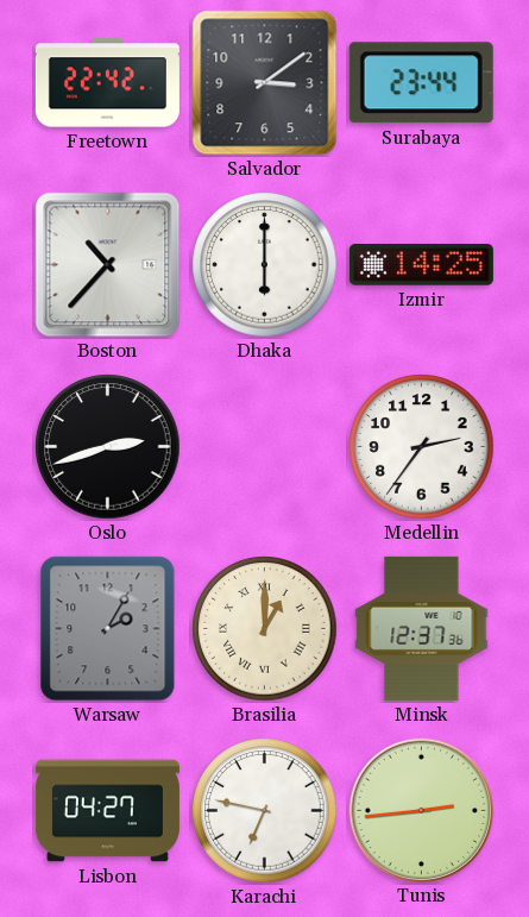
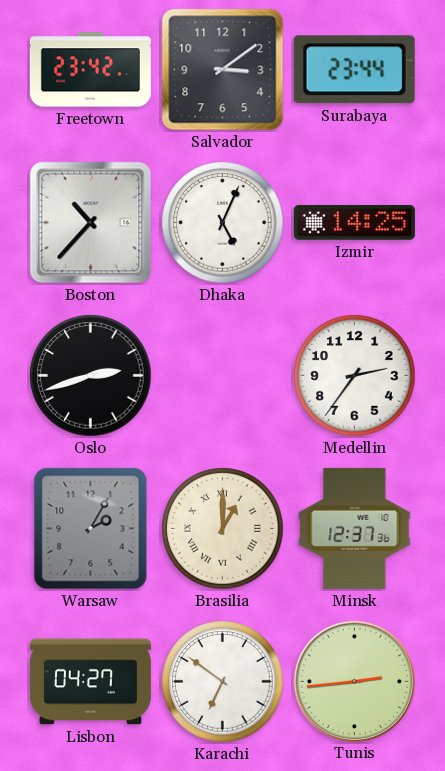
Freetown: 22:42 -> 23:42
Dhaka: 6:00 -> 5:04
Karachi: 6:47 -> 6:51
